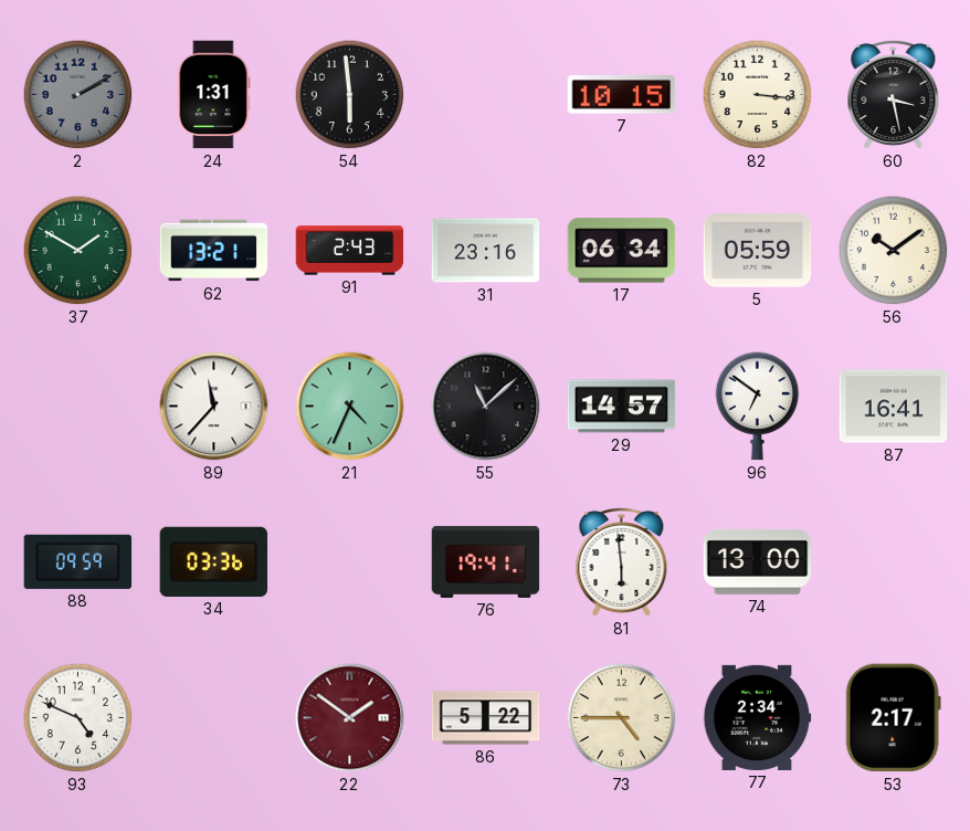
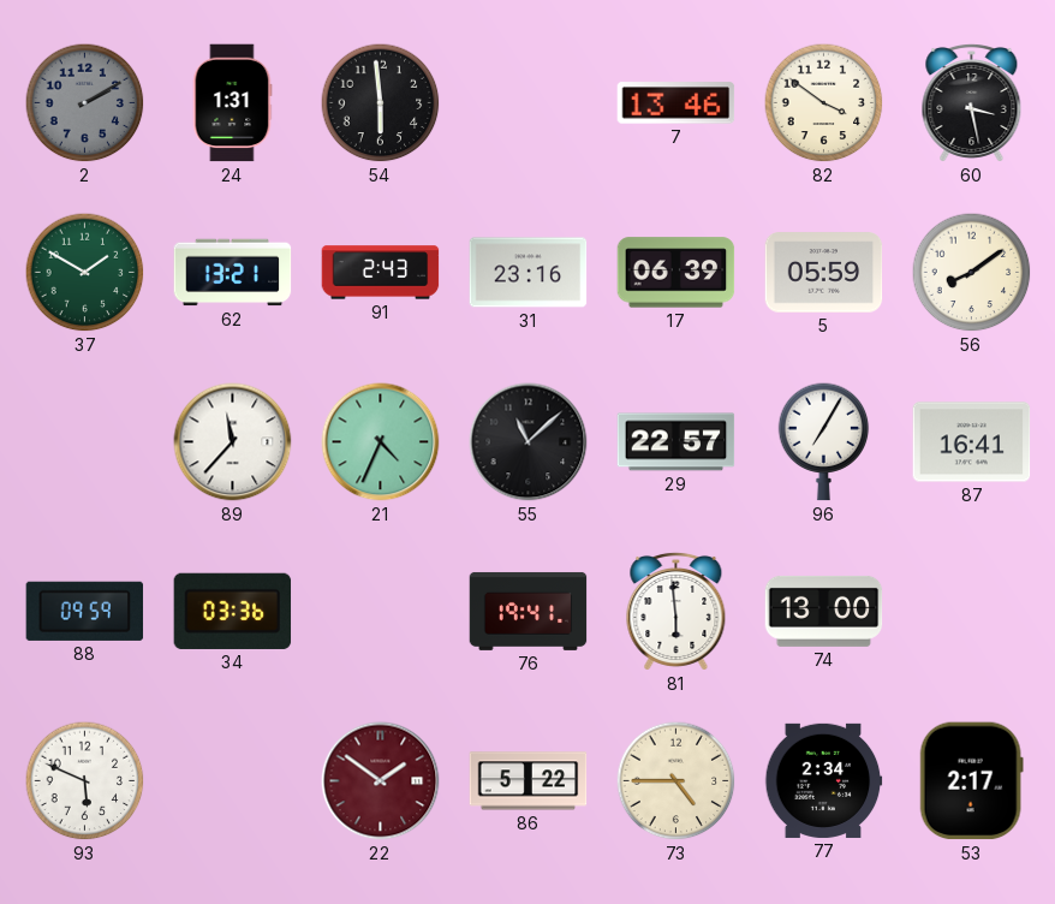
7: 10:15 -> 13:46
82: 3:16 -> 3:51
17: 06:34 -> 06:39
56: 10:09 -> 8:09
29: 14:57 -> 22:57
96: 6:51 -> 7:05
93: 4:49 -> 5:49
